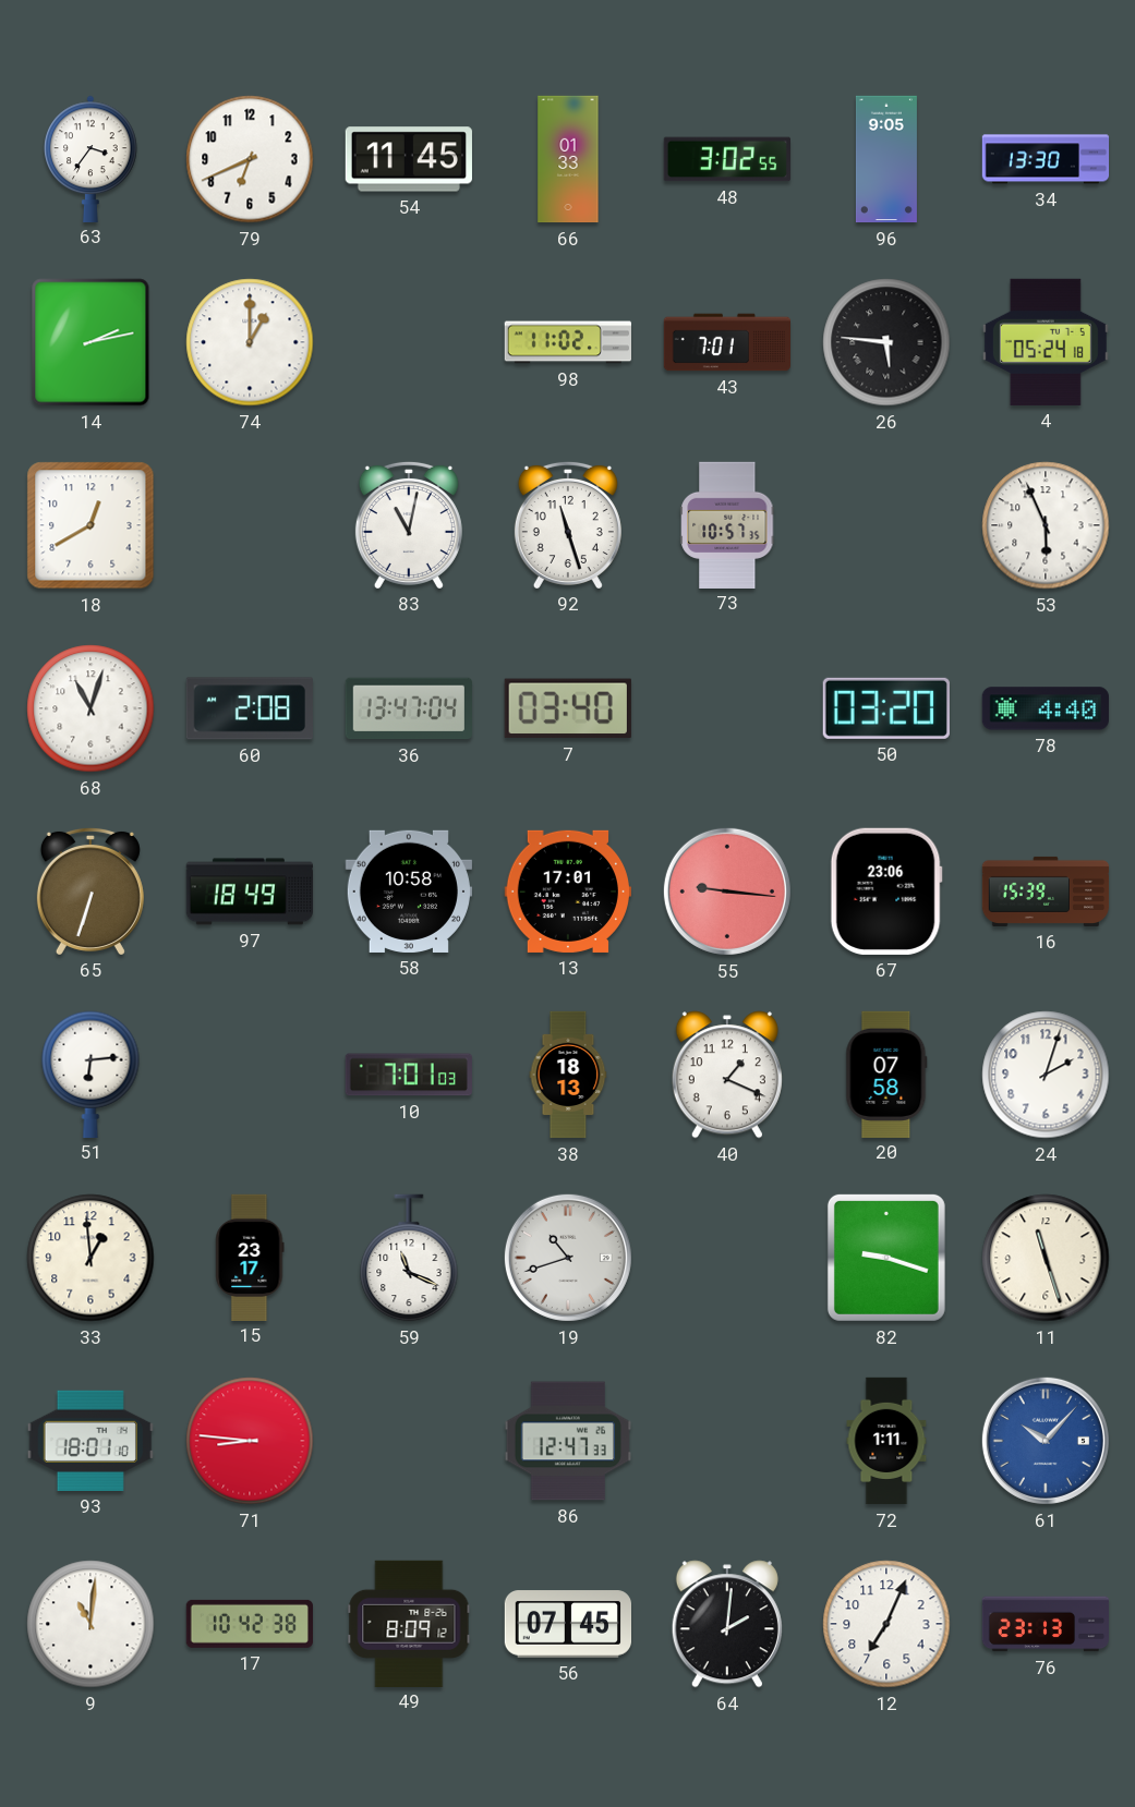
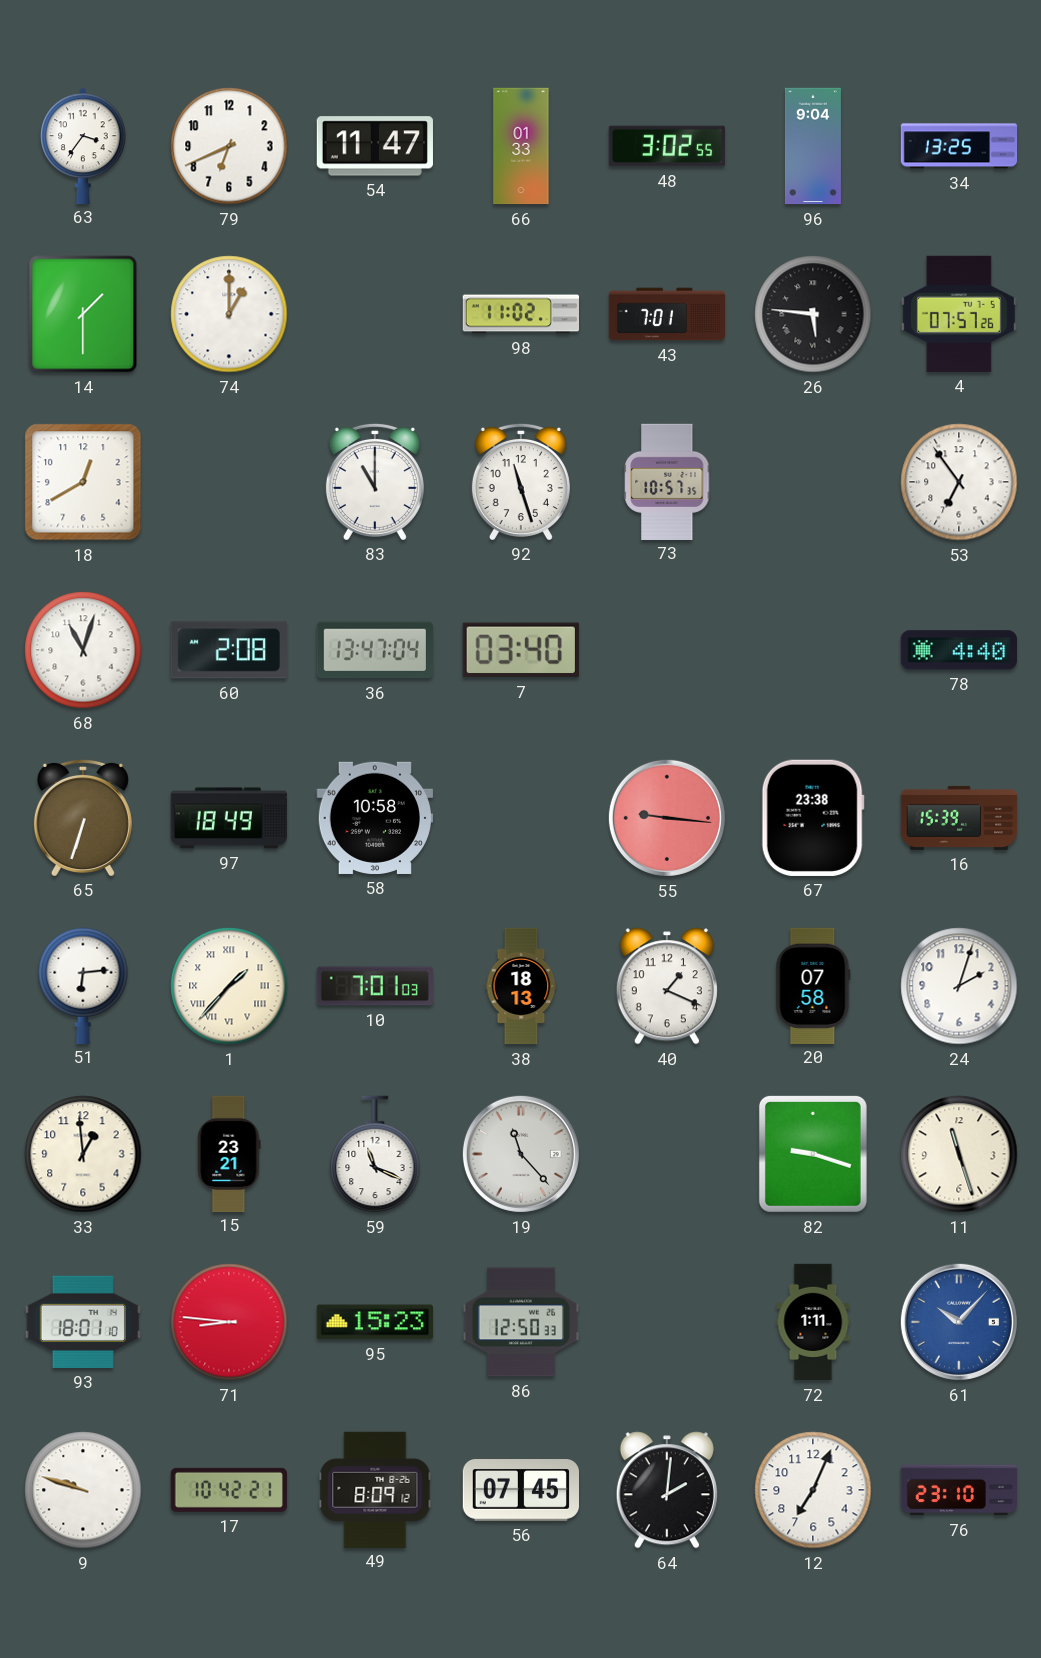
54: 11:45 -> 11:47
96: 9:05 -> 9:04
34: 13:30 -> 13:25
14: 2:13 -> 1:30
4: 05:24 -> 07:57
83: 11:02 -> 11:00
53: 5:56 -> 6:54
50: 03:20 -> none
13: 17:01 -> none
67: 23:06 -> 23:38
1: none -> 1:37
15: 23:17 -> 23:21
19: 10:42 -> 11:23
95: none -> 15:23
86: 12:47 -> 12:50
9: 11:01 -> 9:48
17: 10:42:38 -> 10:42:21
76: 23:13 -> 23:10
